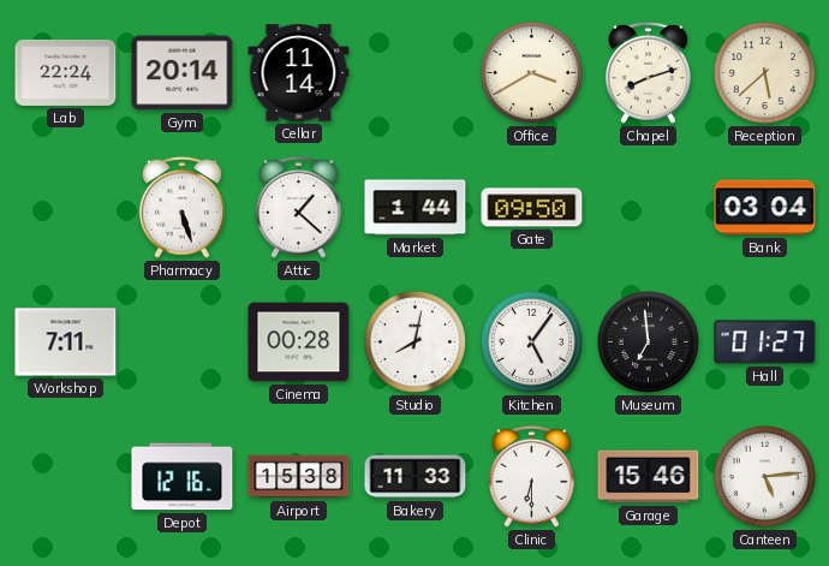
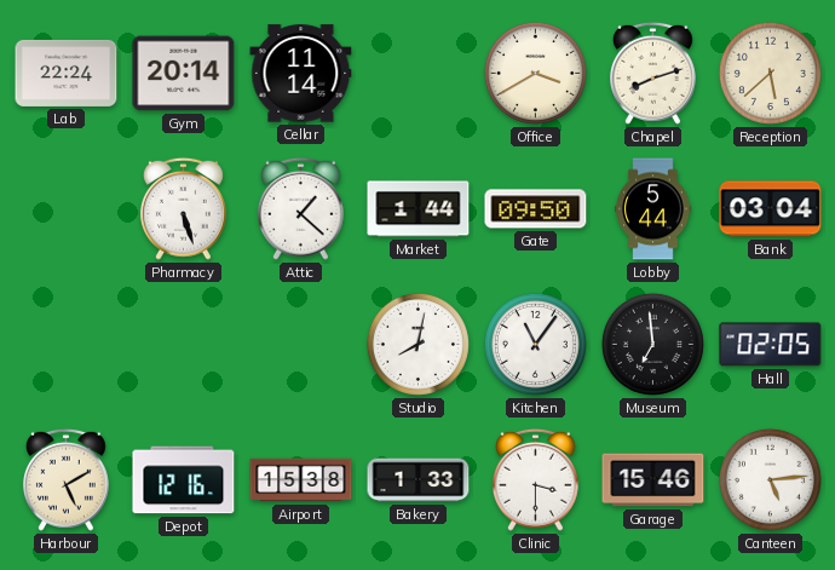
Lobby: none -> 5:44
Workshop: 7:11 -> none
Cinema: 00:28 -> none
Kitchen: 5:06 -> 11:06
Hall: 01:27 -> 02:05
Harbour: none -> 5:10
Bakery: 11:33 -> 1:33
Clinic: 6:30 -> 3:30
